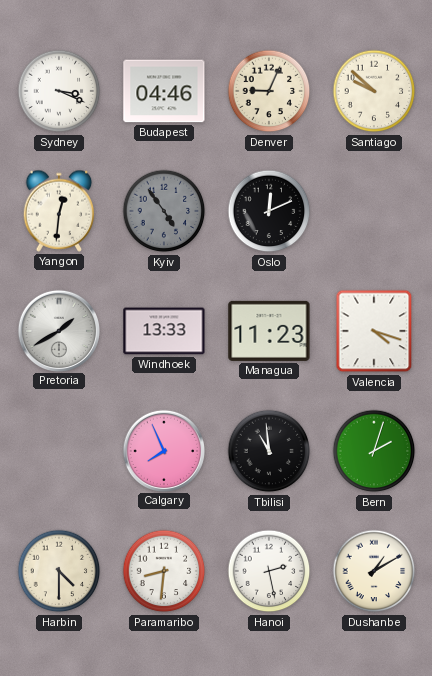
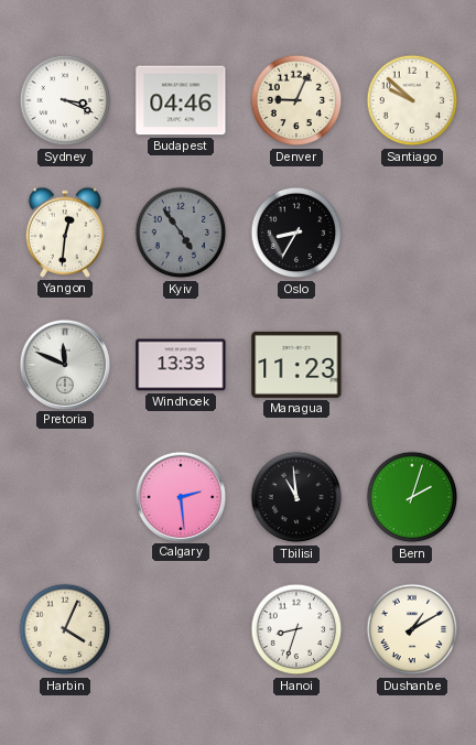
Oslo: 12:11 -> 8:35
Pretoria: 1:40 -> 11:49
Valencia: 4:18 -> none
Calgary: 7:56 -> 2:29
Harbin: 4:30 -> 4:04
Paramaribo: 8:31 -> none
Hanoi: 2:28 -> 8:33
